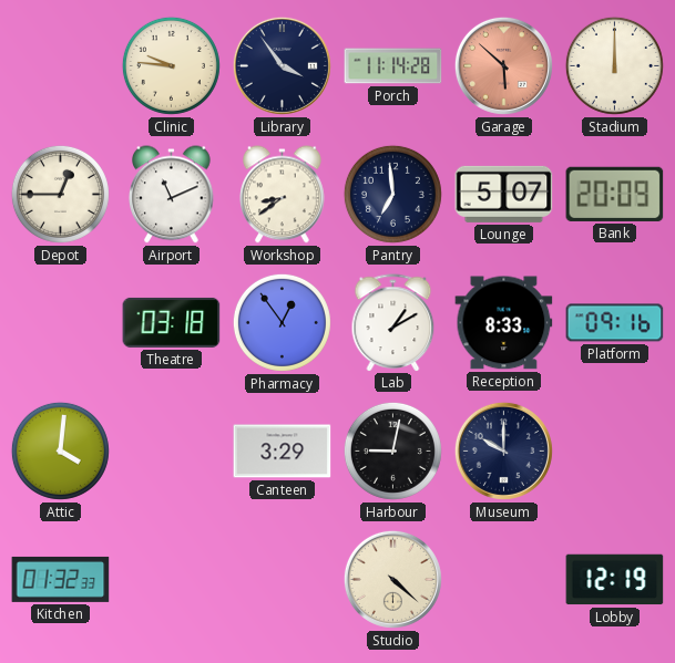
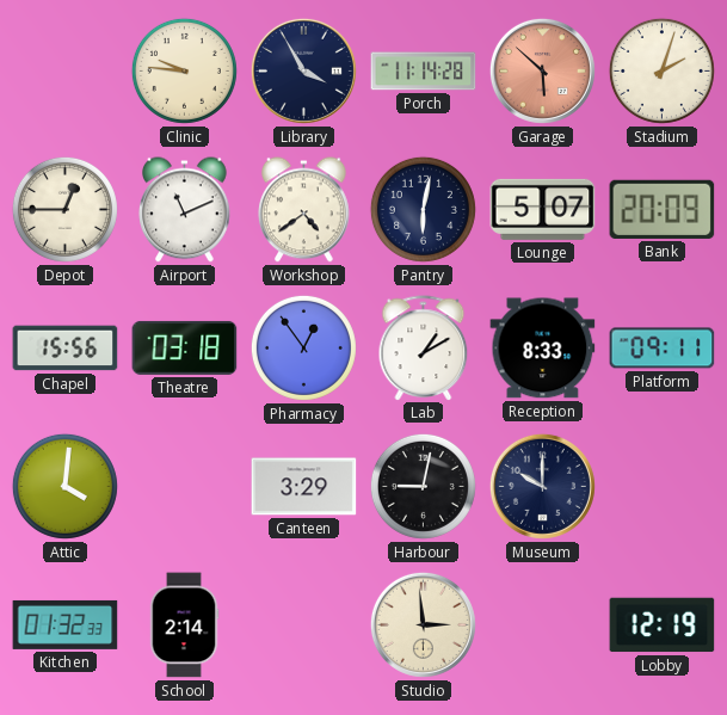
Library: 3:54 -> 3:55
Stadium: 12:00 -> 2:03
Workshop: 8:39 -> 4:39
Pantry: 6:59 -> 6:02
Chapel: none -> 15:56
Platform: 09:16 -> 09:11
School: none -> 2:14
Studio: 4:22 -> 2:59
